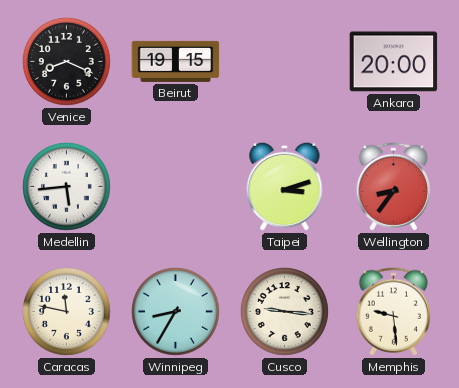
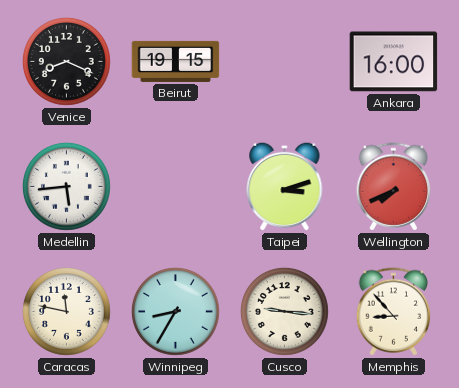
Ankara: 20:00 -> 16:00
Wellington: 8:36 -> 7:41
Memphis: 9:29 -> 8:53
